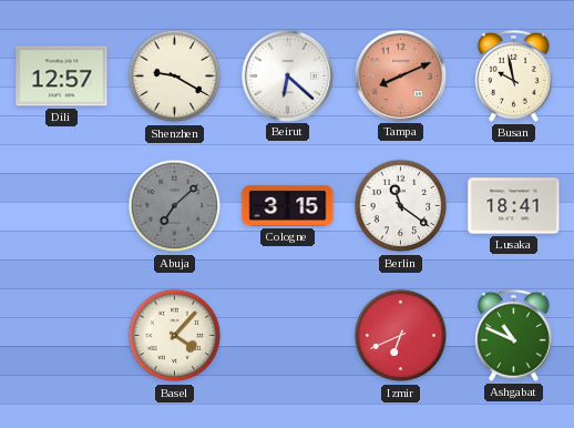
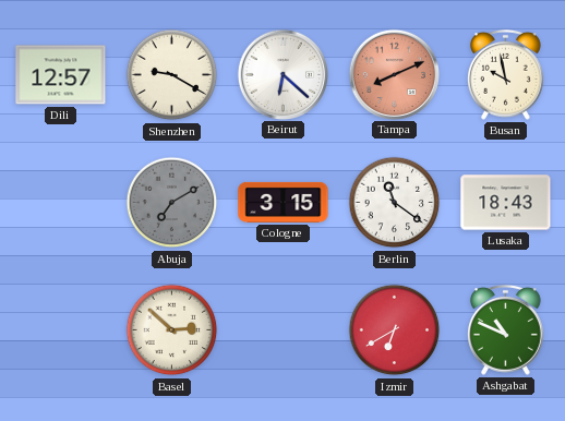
Abuja: 7:08 -> 7:10
Lusaka: 18:41 -> 18:43
Basel: 4:07 -> 2:52
Izmir: 6:41 -> 6:40
